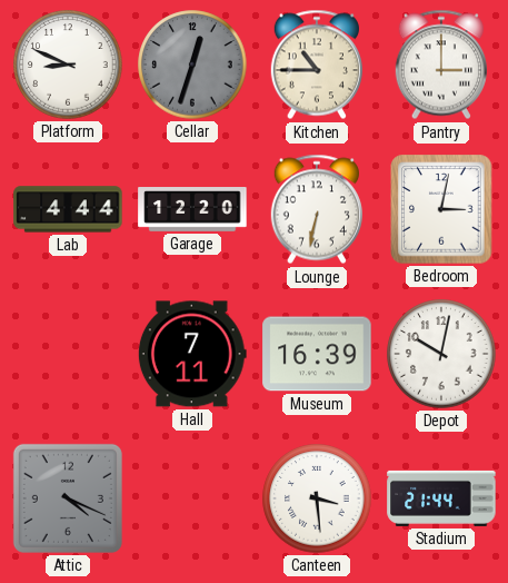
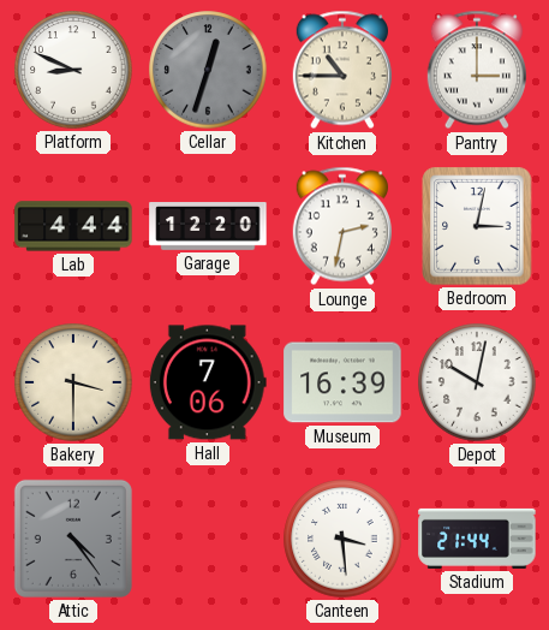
Lounge: 6:32 -> 2:32
Bakery: none -> 3:30
Hall: 7:11 -> 7:06
Attic: 4:19 -> 4:24
